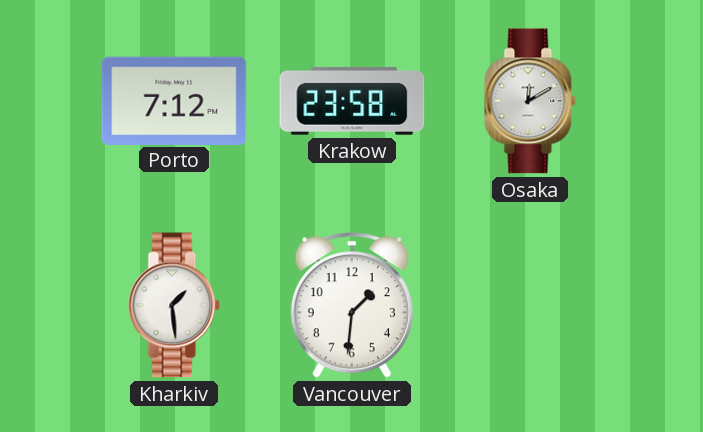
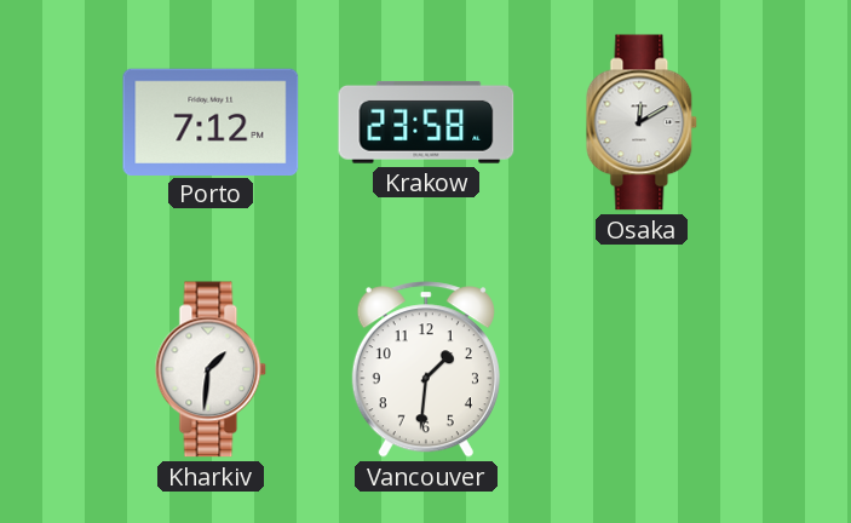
Kharkiv: 1:29 -> 1:31
